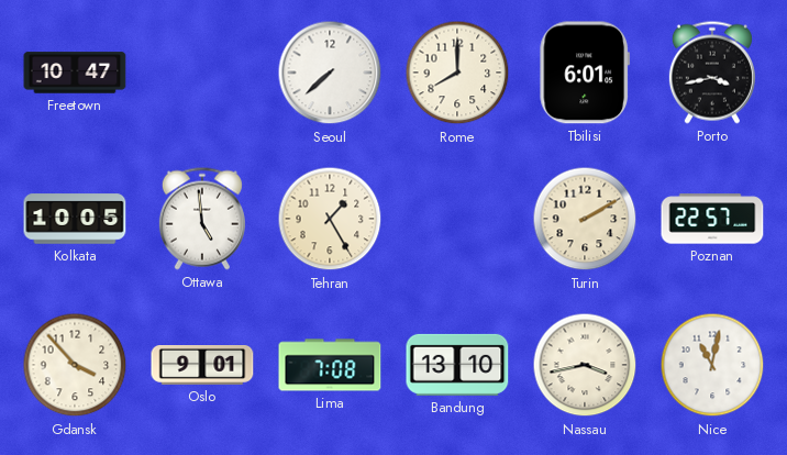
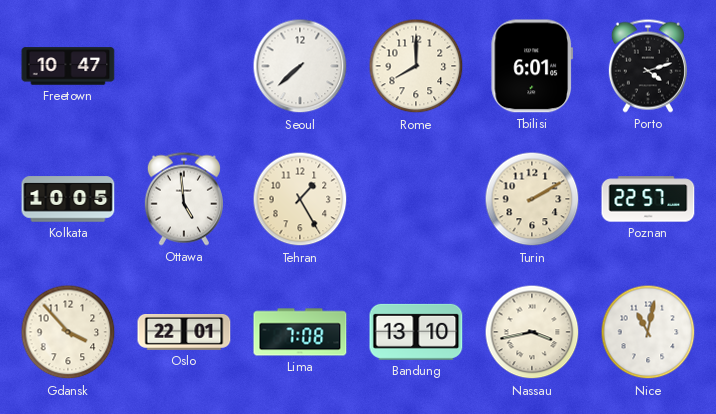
Porto: 3:43 -> 4:12
Oslo: 9:01 -> 22:01
